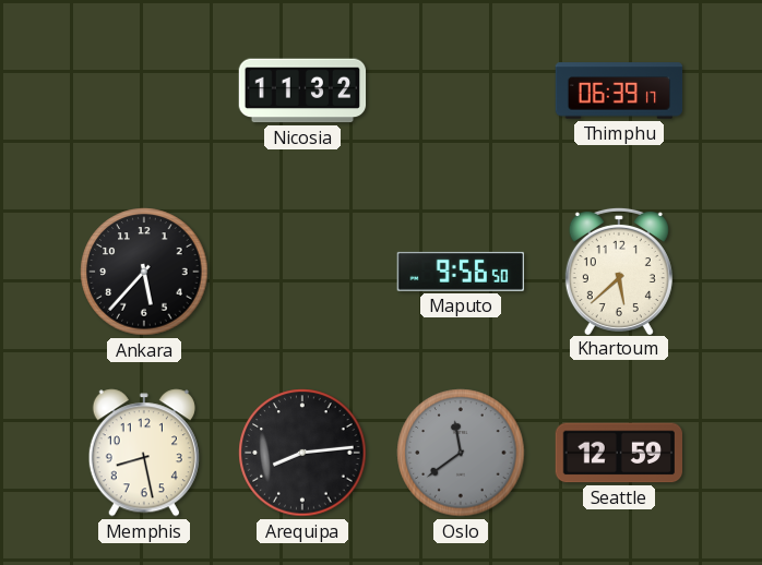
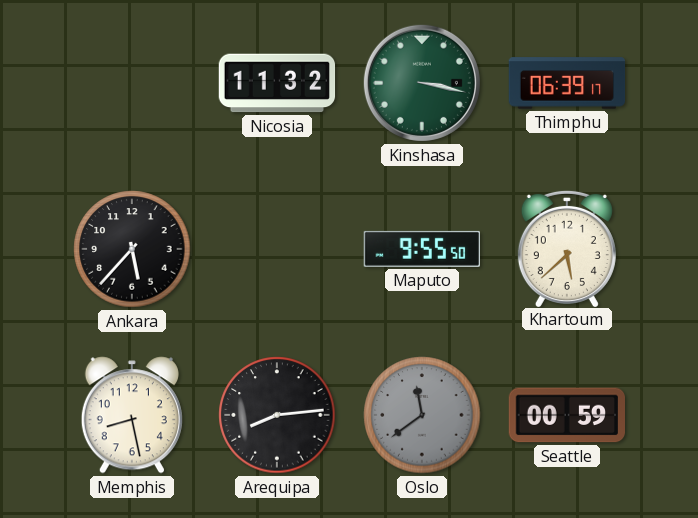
Kinshasa: none -> 3:17
Maputo: 9:56 -> 9:55
Seattle: 12:59 -> 00:59
